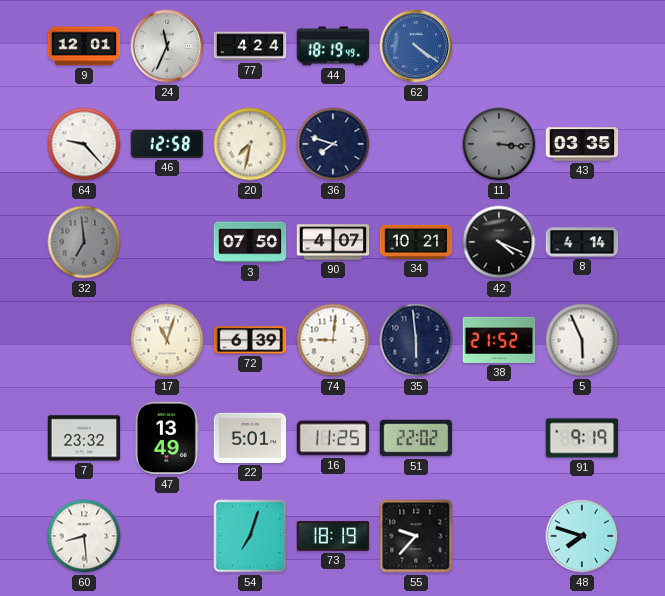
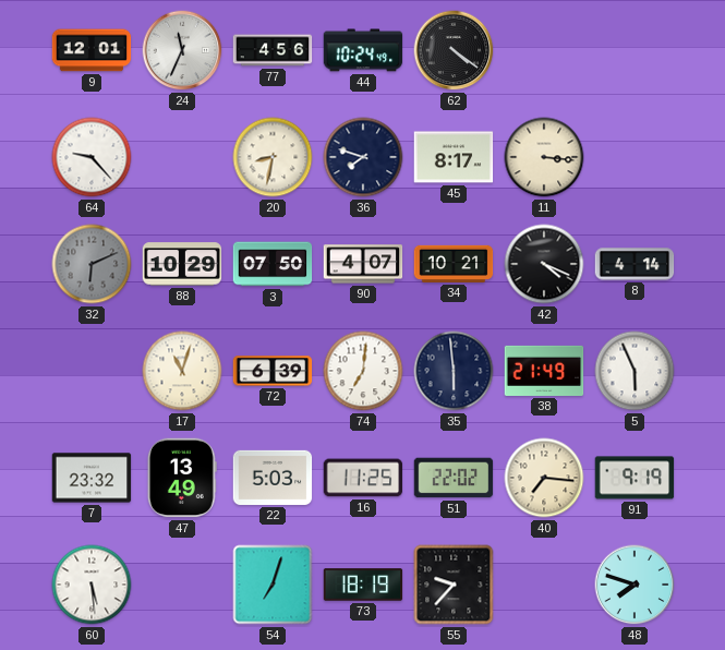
77: 4:24 -> 4:56
44: 18:19 -> 10:24
62 dial: blue -> black
46: 12:58 -> none
20: 7:32 -> 8:32
45: none -> 8:17
11 dial: grey -> cream
43: 03:35 -> none
32: 6:59 -> 6:11
88: none -> 10:29
74: 9:01 -> 7:01
38: 21:52 -> 21:49
22: 5:01 -> 5:03
40: none -> 7:16
60: 8:29 -> 5:29
